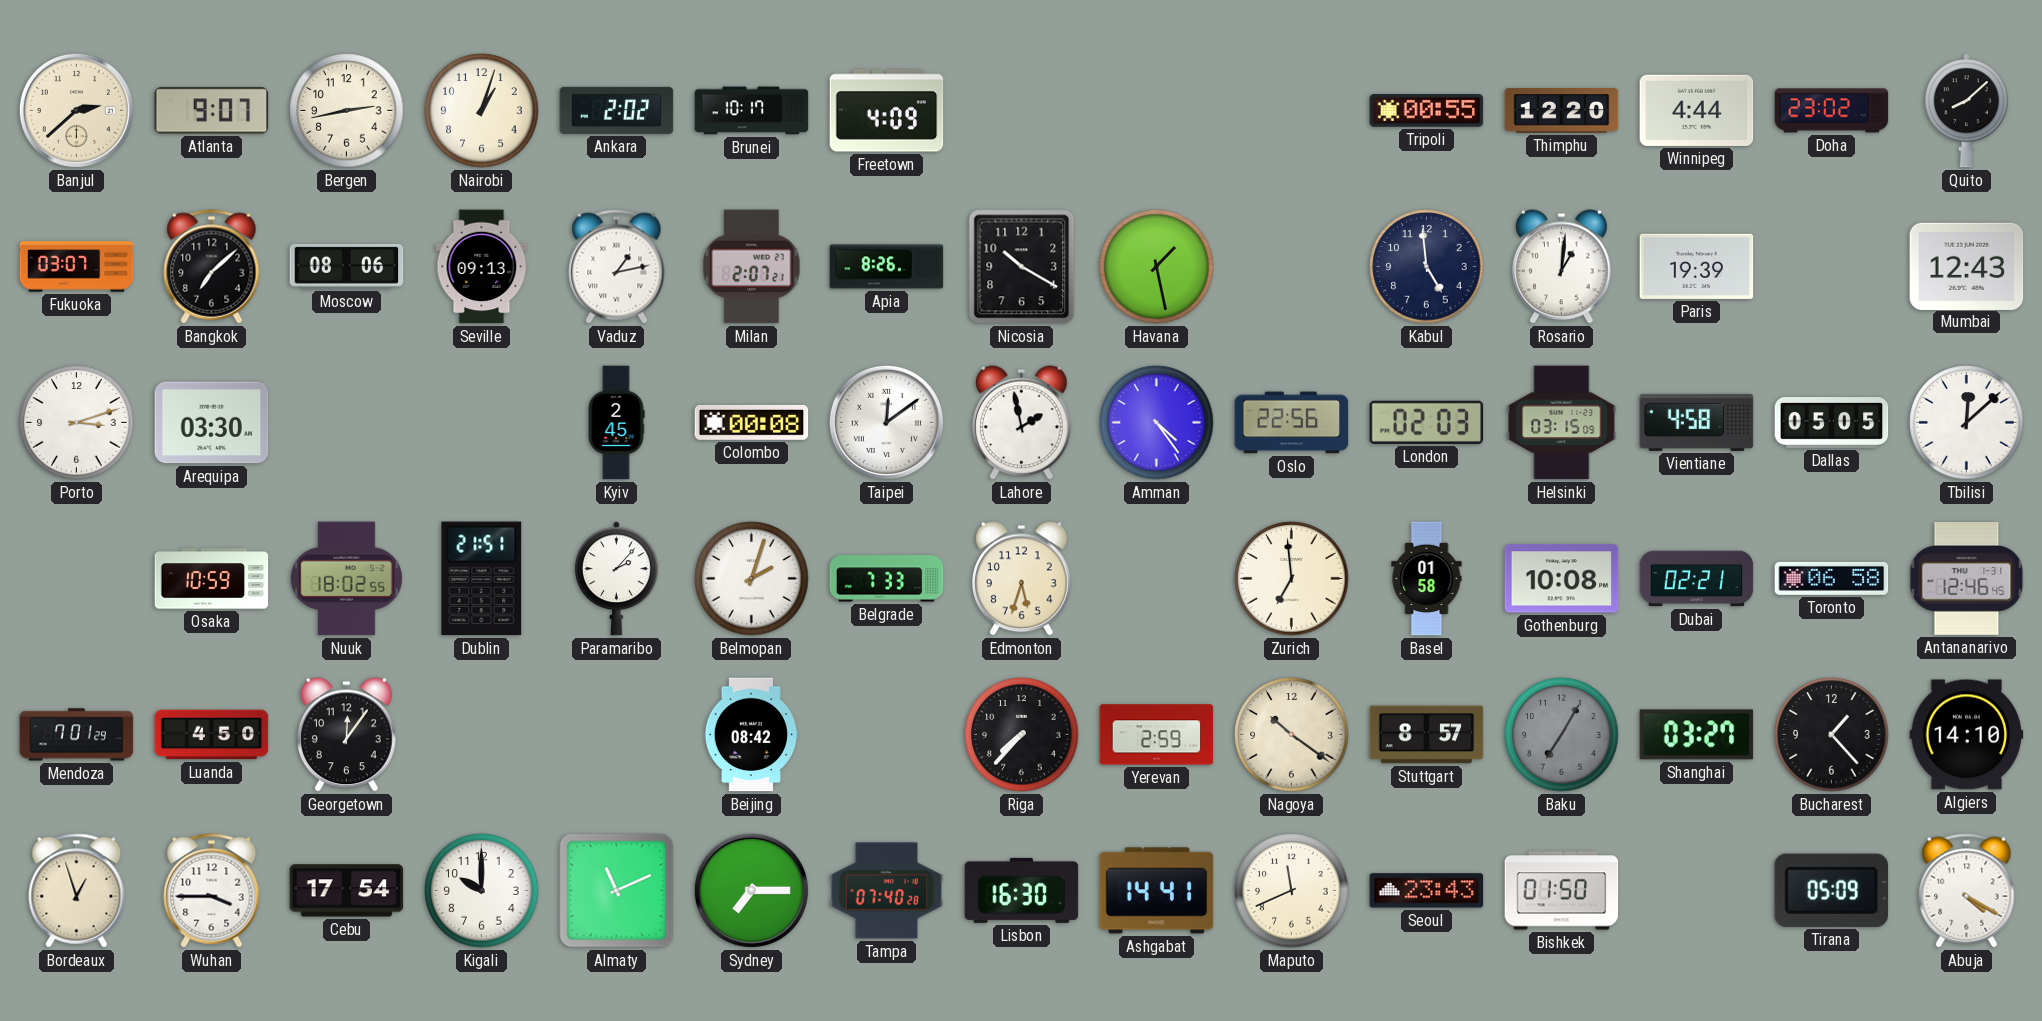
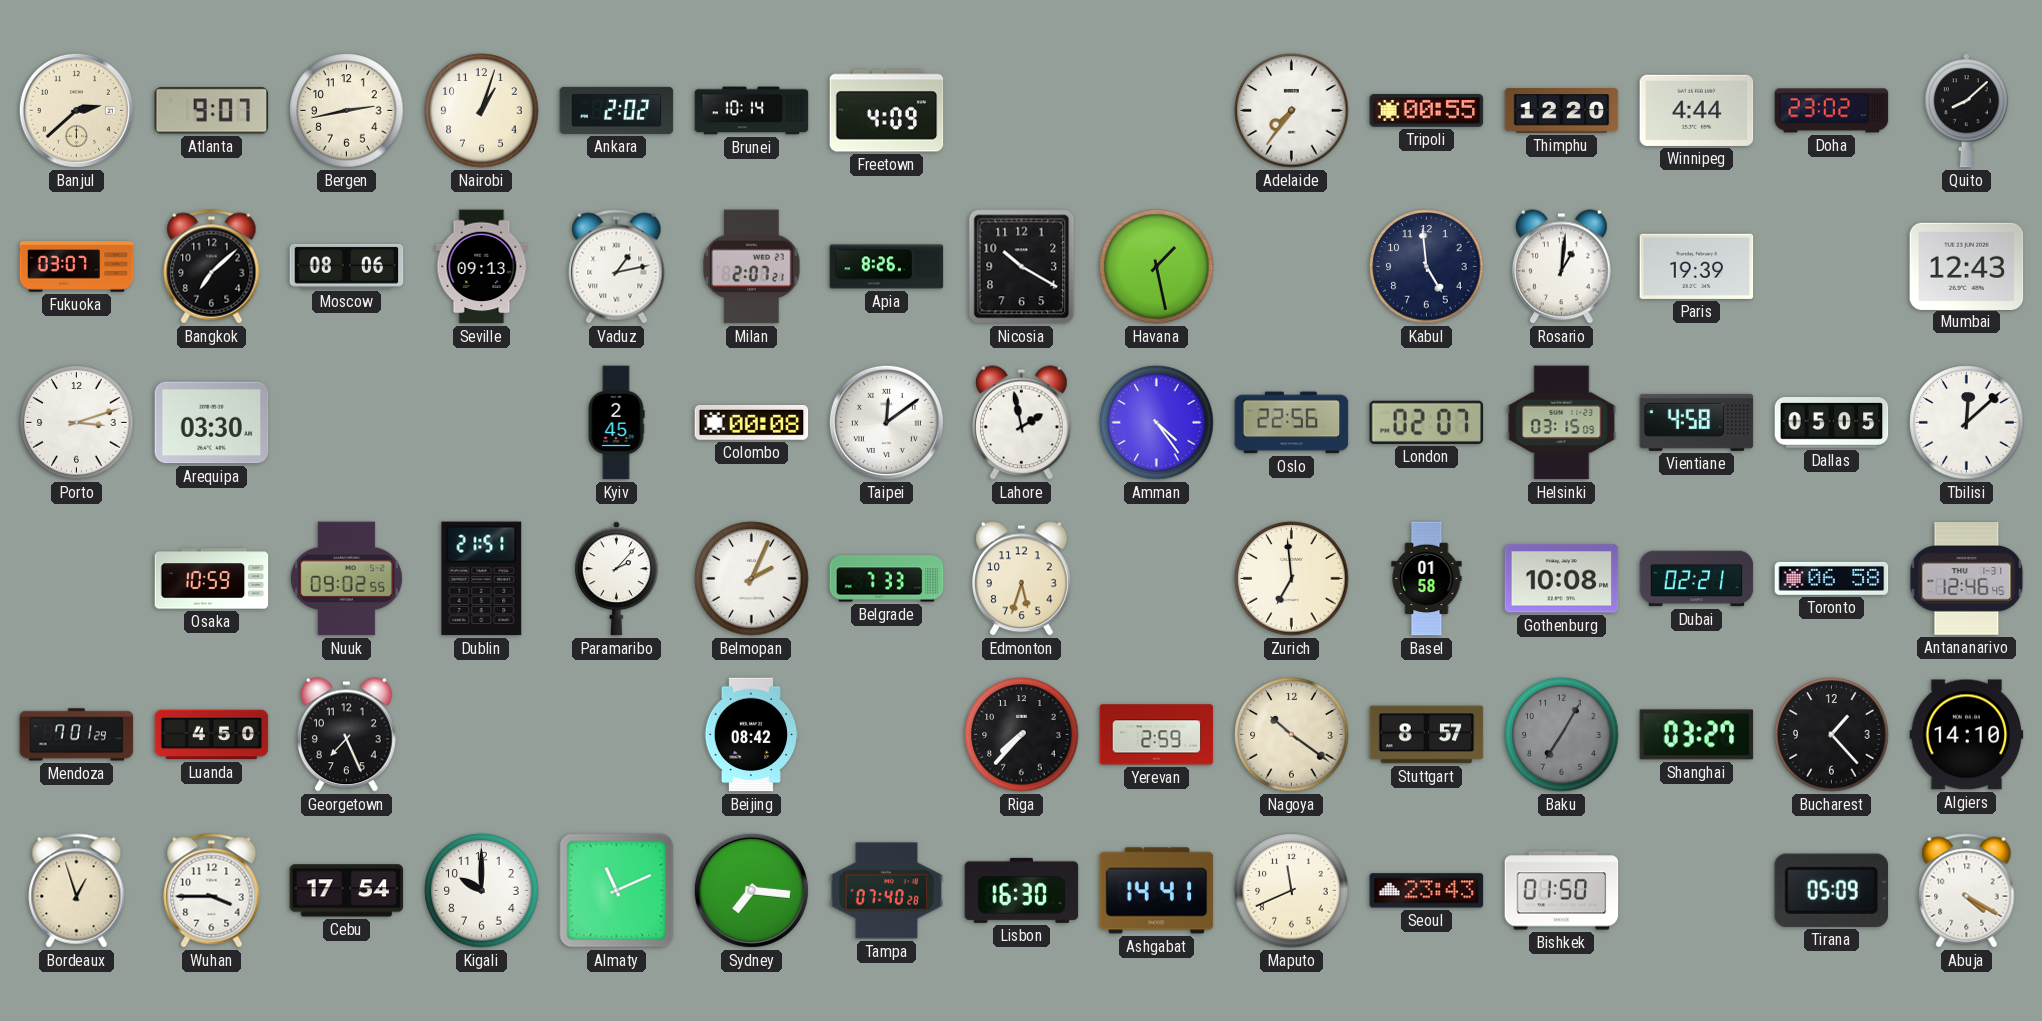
Brunei: 10:17 -> 10:14
Adelaide: none -> 7:36
London: 02:03 -> 02:07
Nuuk: 18:02 -> 09:02
Belmopan: 2:03 -> 2:04
Georgetown: 12:06 -> 7:26
Sydney: 7:15 -> 7:16
